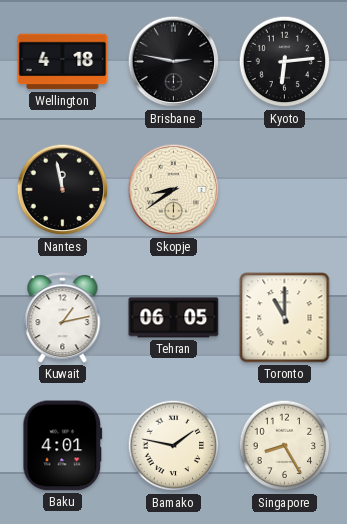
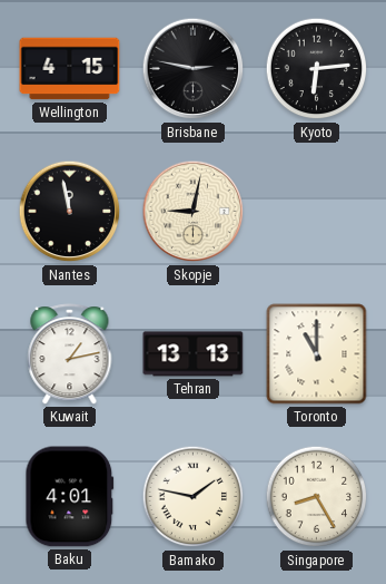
Wellington: 4:18 -> 4:15
Skopje: 8:39 -> 9:02
Tehran: 06:05 -> 13:13
